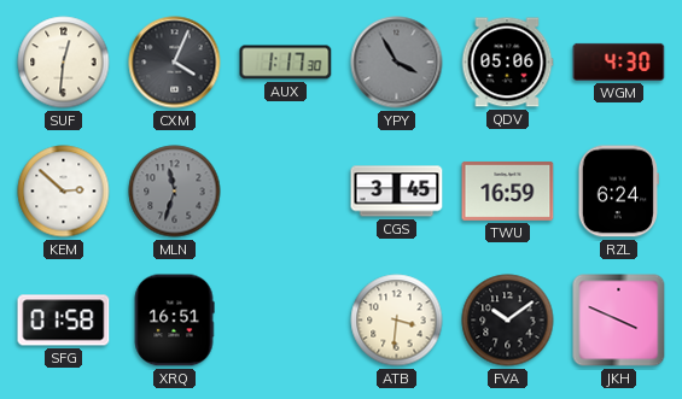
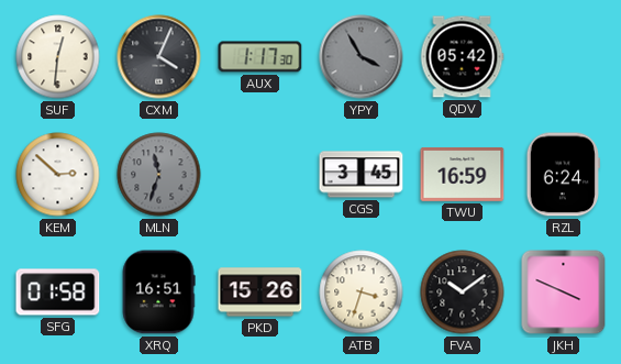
QDV: 05:06 -> 05:42
WGM: 4:30 -> none
PKD: none -> 15:26
ATB: 3:31 -> 3:33
